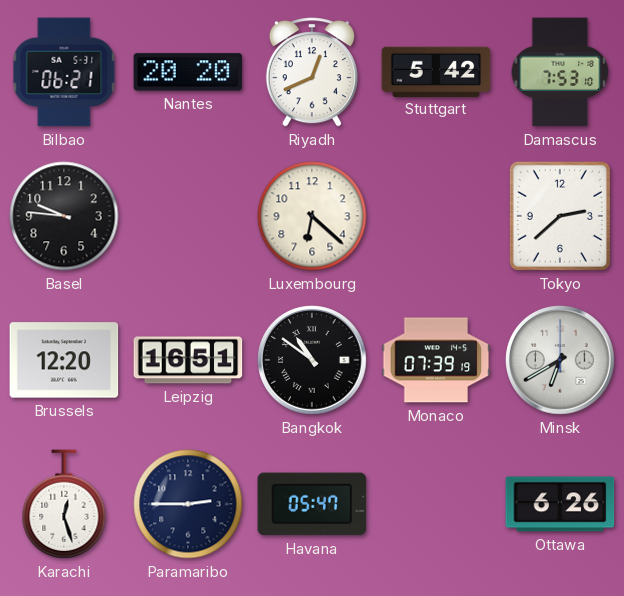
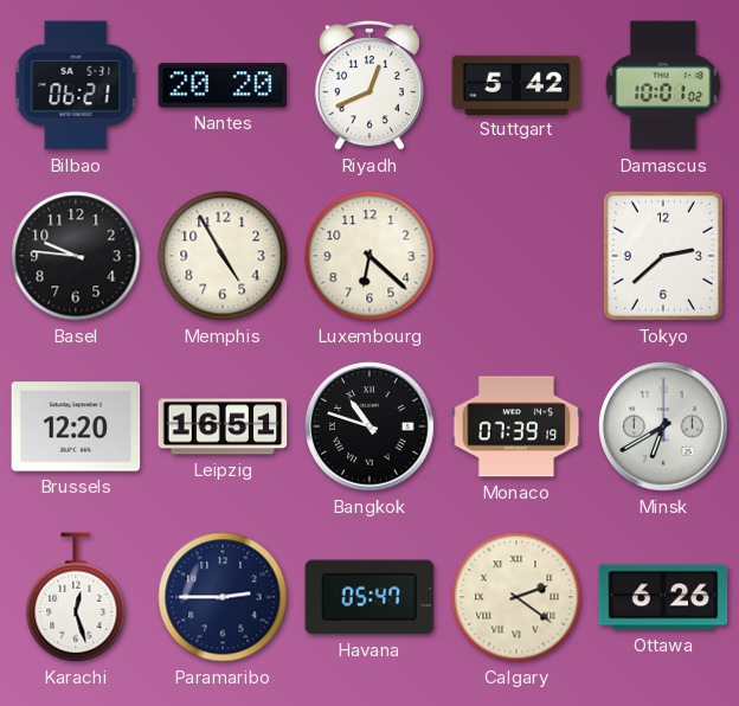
Damascus: 7:53 -> 10:01
Memphis: none -> 4:55
Bangkok: 10:51 -> 10:48
Calgary: none -> 2:21
